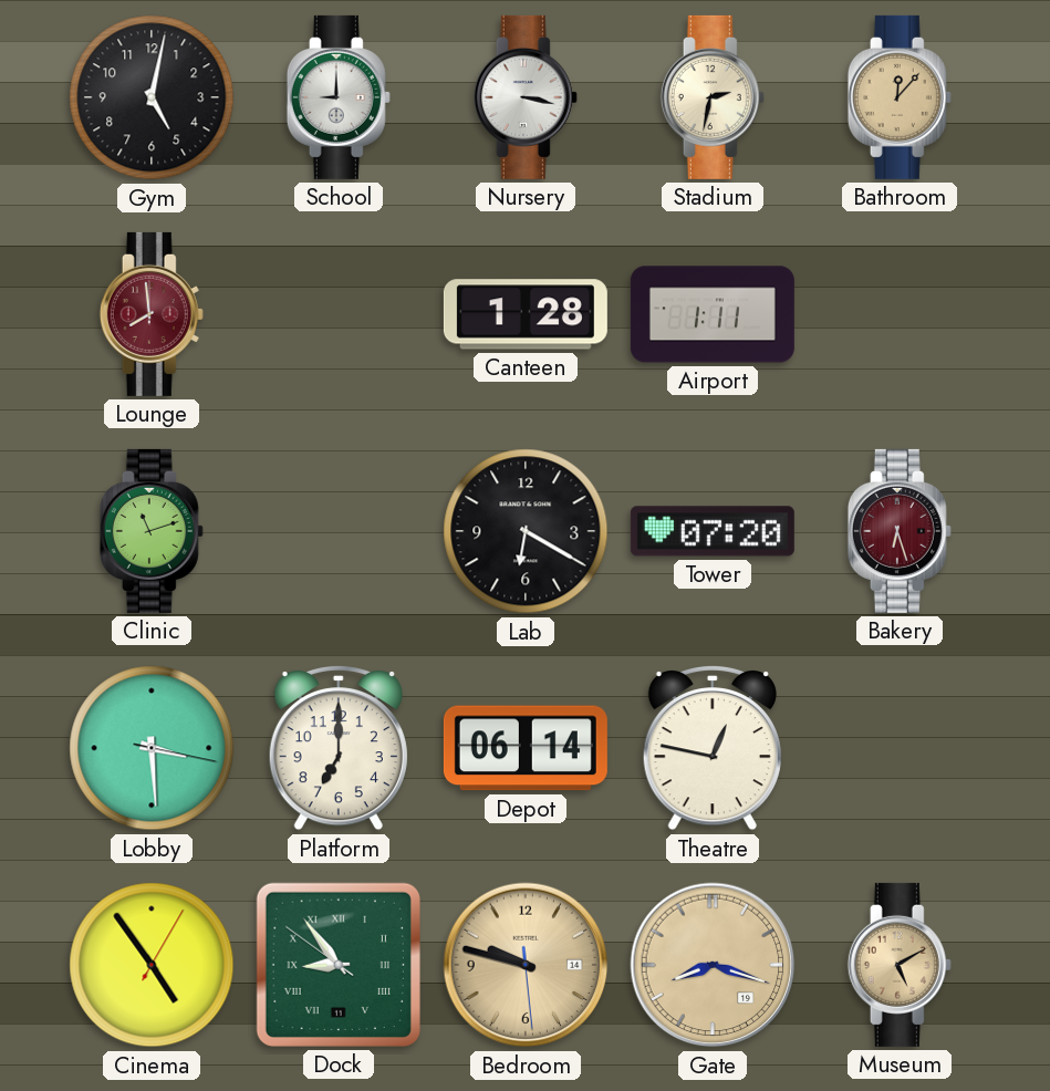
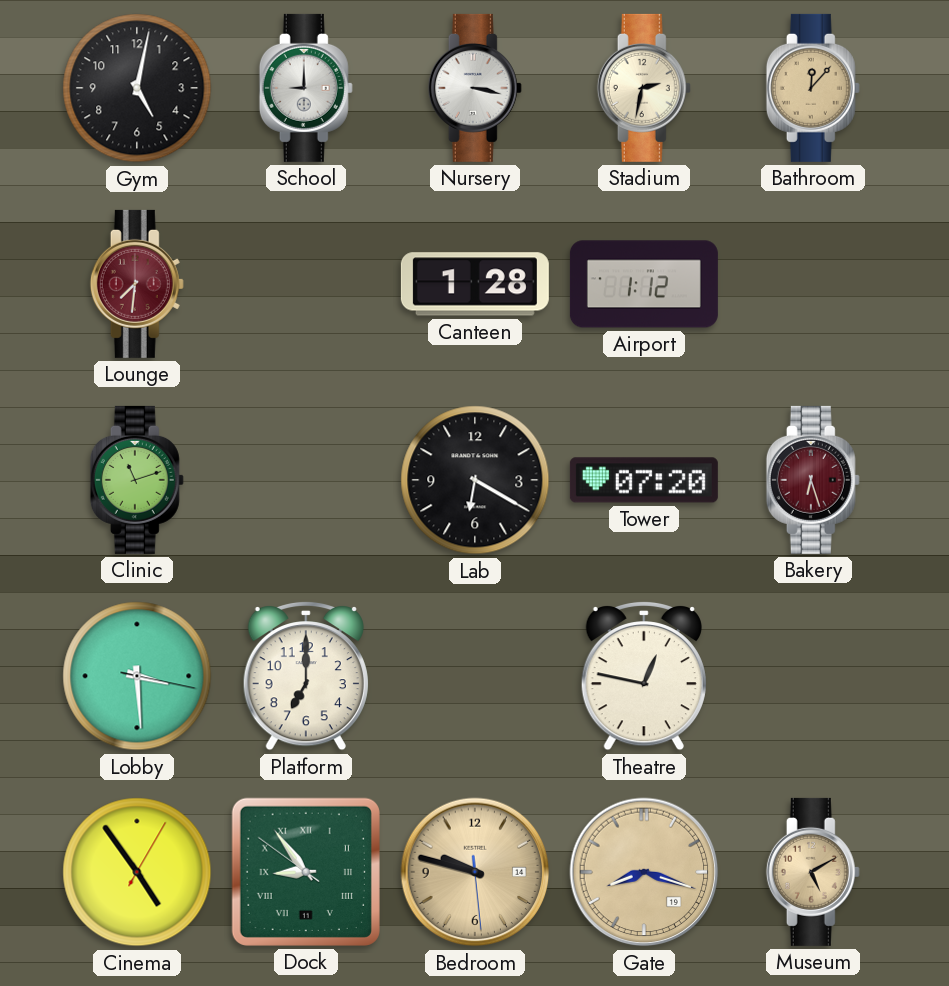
Lounge: 7:59 -> 7:31
Airport: 1:11 -> 1:12
Depot: 06:14 -> none
